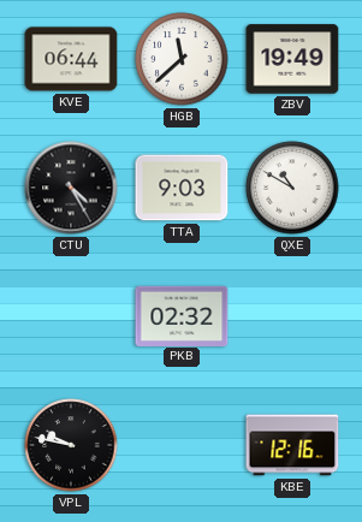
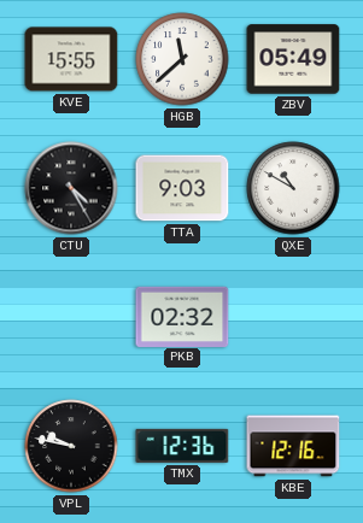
KVE: 06:44 -> 15:55
ZBV: 19:49 -> 05:49
TMX: none -> 12:36
